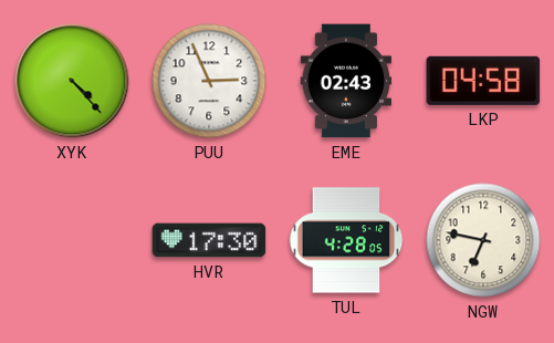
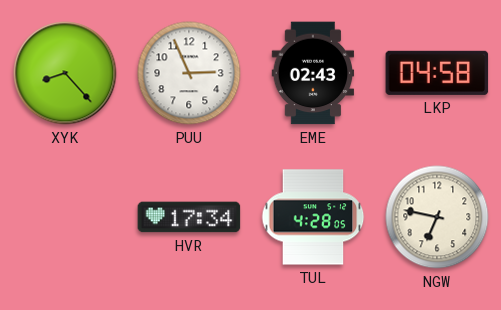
XYK: 4:23 -> 8:23
HVR: 17:30 -> 17:34
